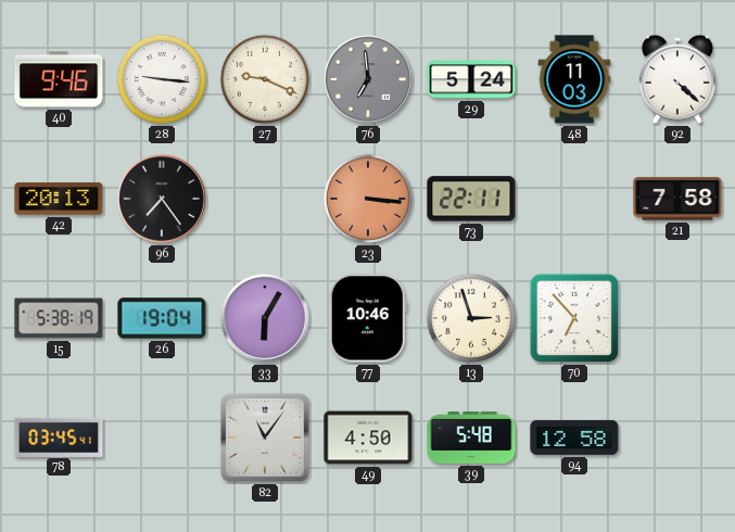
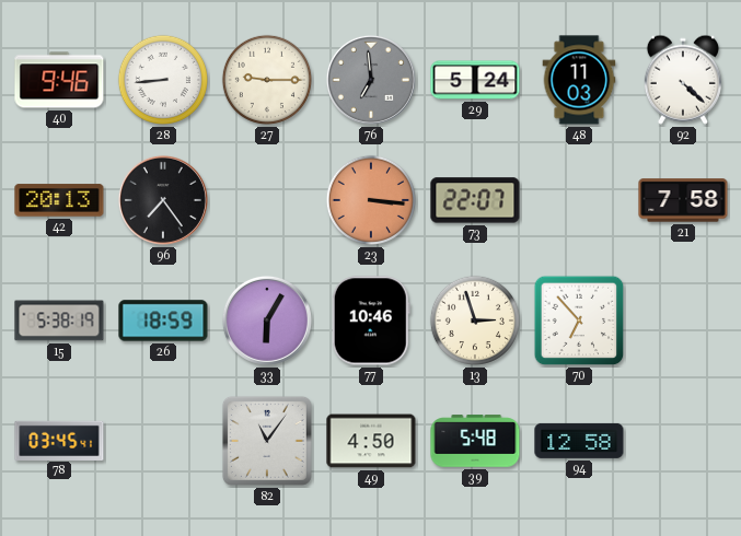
28: 9:16 -> 8:44
27: 9:19 -> 9:15
73: 22:11 -> 22:07
26: 19:04 -> 18:59
